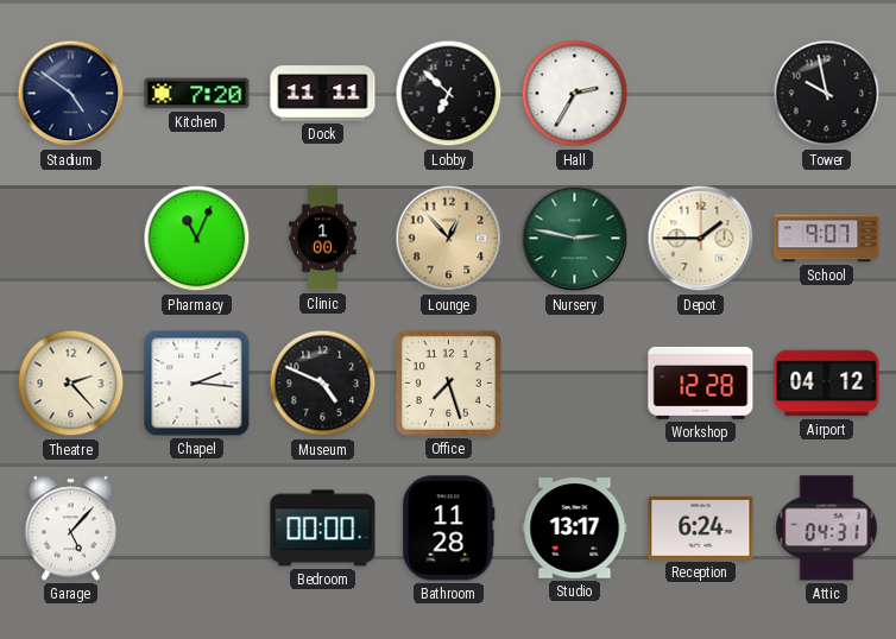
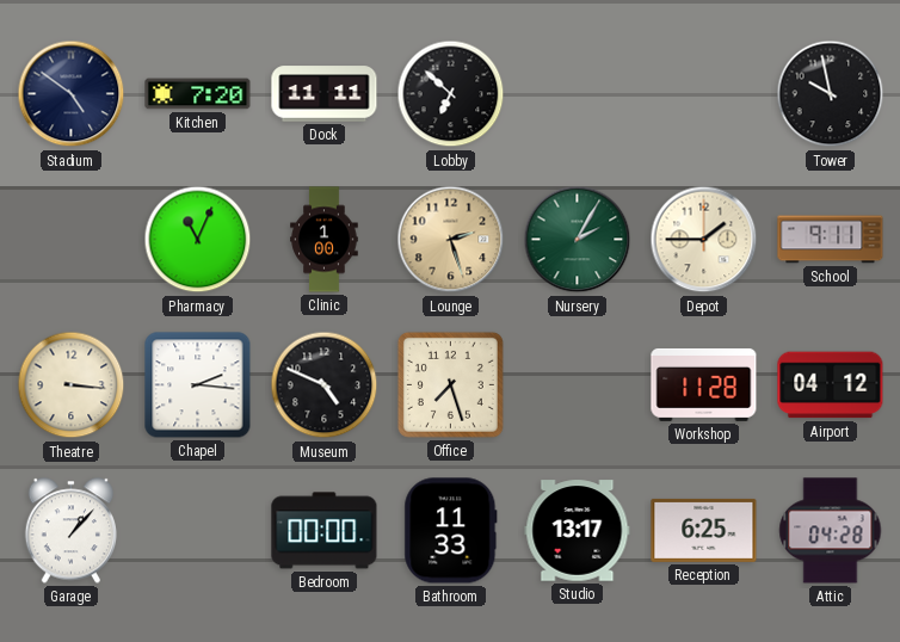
Hall: 2:35 -> none
Lounge: 12:53 -> 2:27
Nursery: 2:47 -> 2:05
School: 9:07 -> 9:11
Theatre: 2:23 -> 3:16
Workshop: 12:28 -> 11:28
Garage: 5:07 -> 1:07
Bathroom: 11:28 -> 11:33
Reception: 6:24 -> 6:25
Attic: 04:31 -> 04:28
